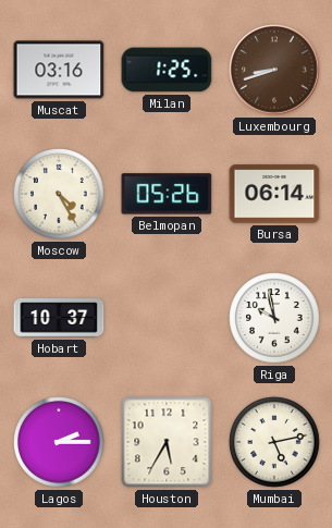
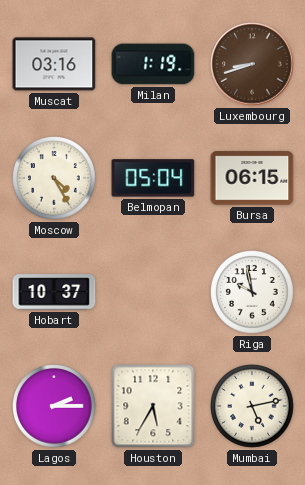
Milan: 1:25 -> 1:19
Belmopan: 05:26 -> 05:04
Bursa: 06:14 -> 06:15
